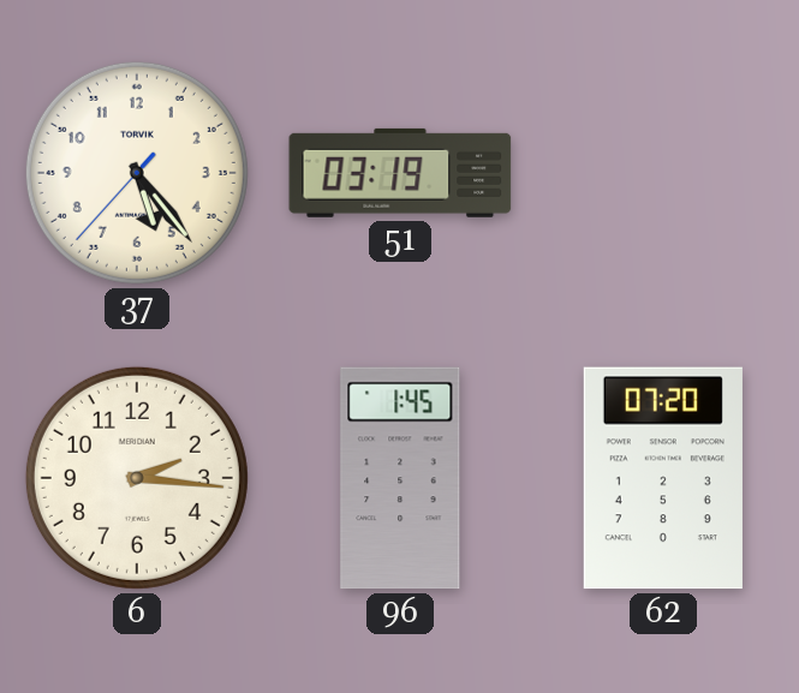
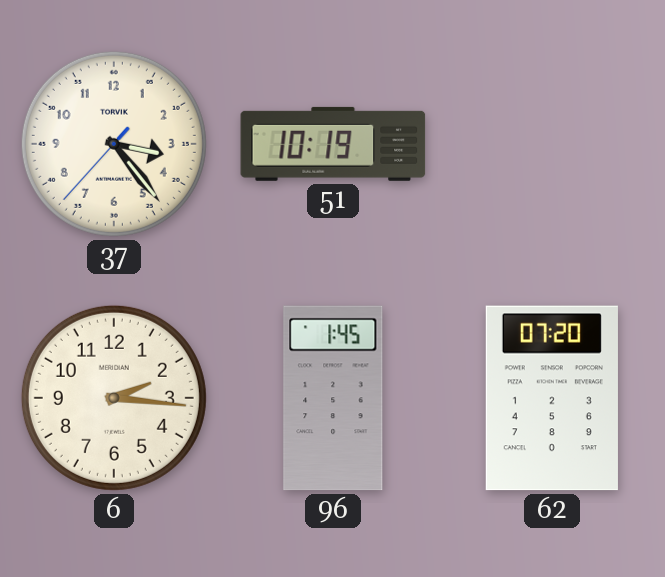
37: 5:23 -> 3:23
51: 03:19 -> 10:19
